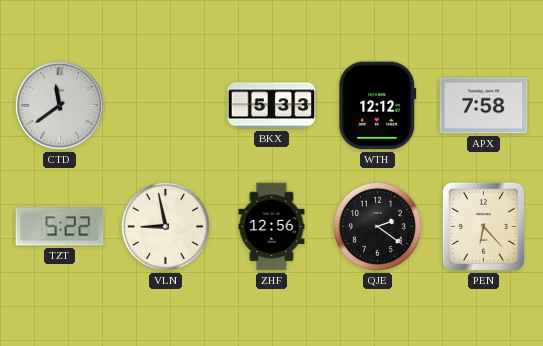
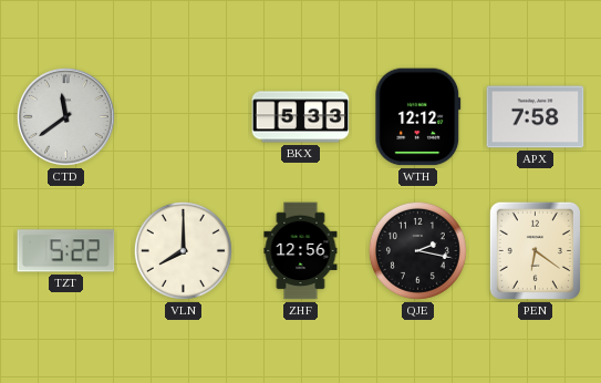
VLN: 8:58 -> 8:00
QJE: 2:21 -> 2:17
PEN: 6:23 -> 6:21
